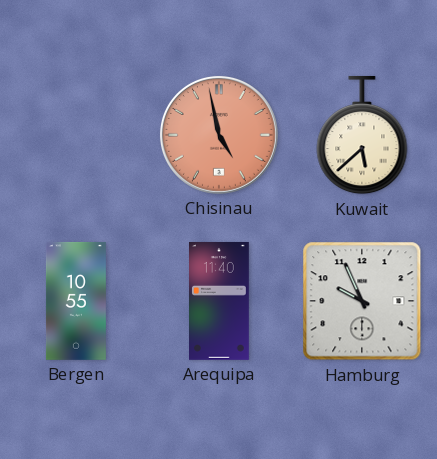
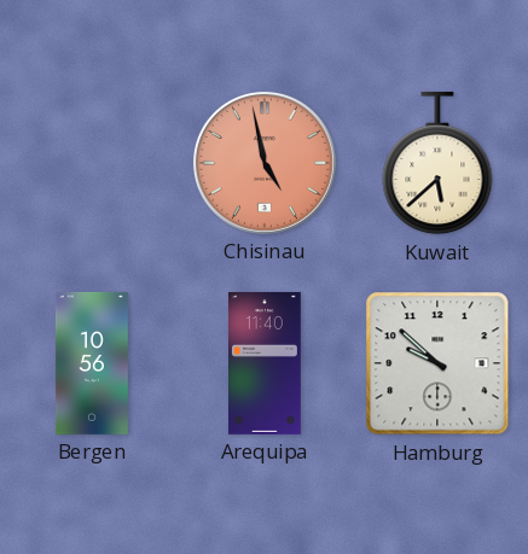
Bergen: 10:55 -> 10:56
Hamburg: 9:56 -> 9:52
